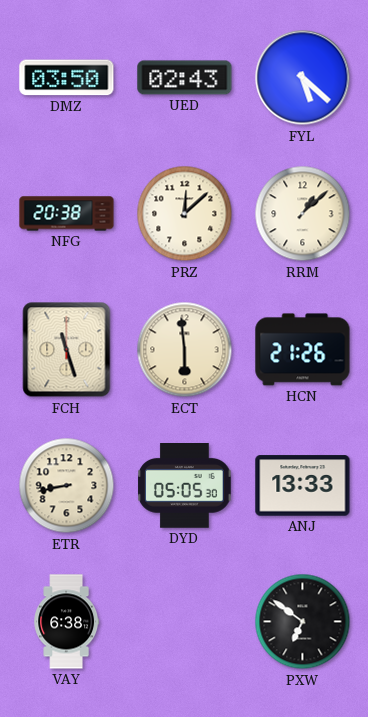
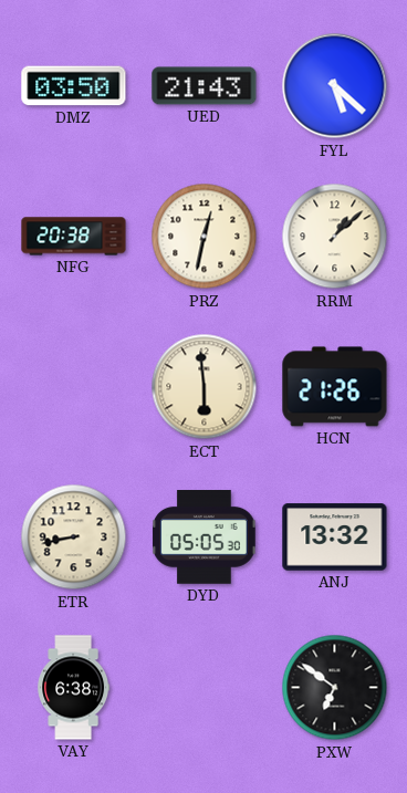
UED: 02:43 -> 21:43
PRZ: 12:08 -> 12:32
FCH: 11:27 -> none
ANJ: 13:33 -> 13:32
